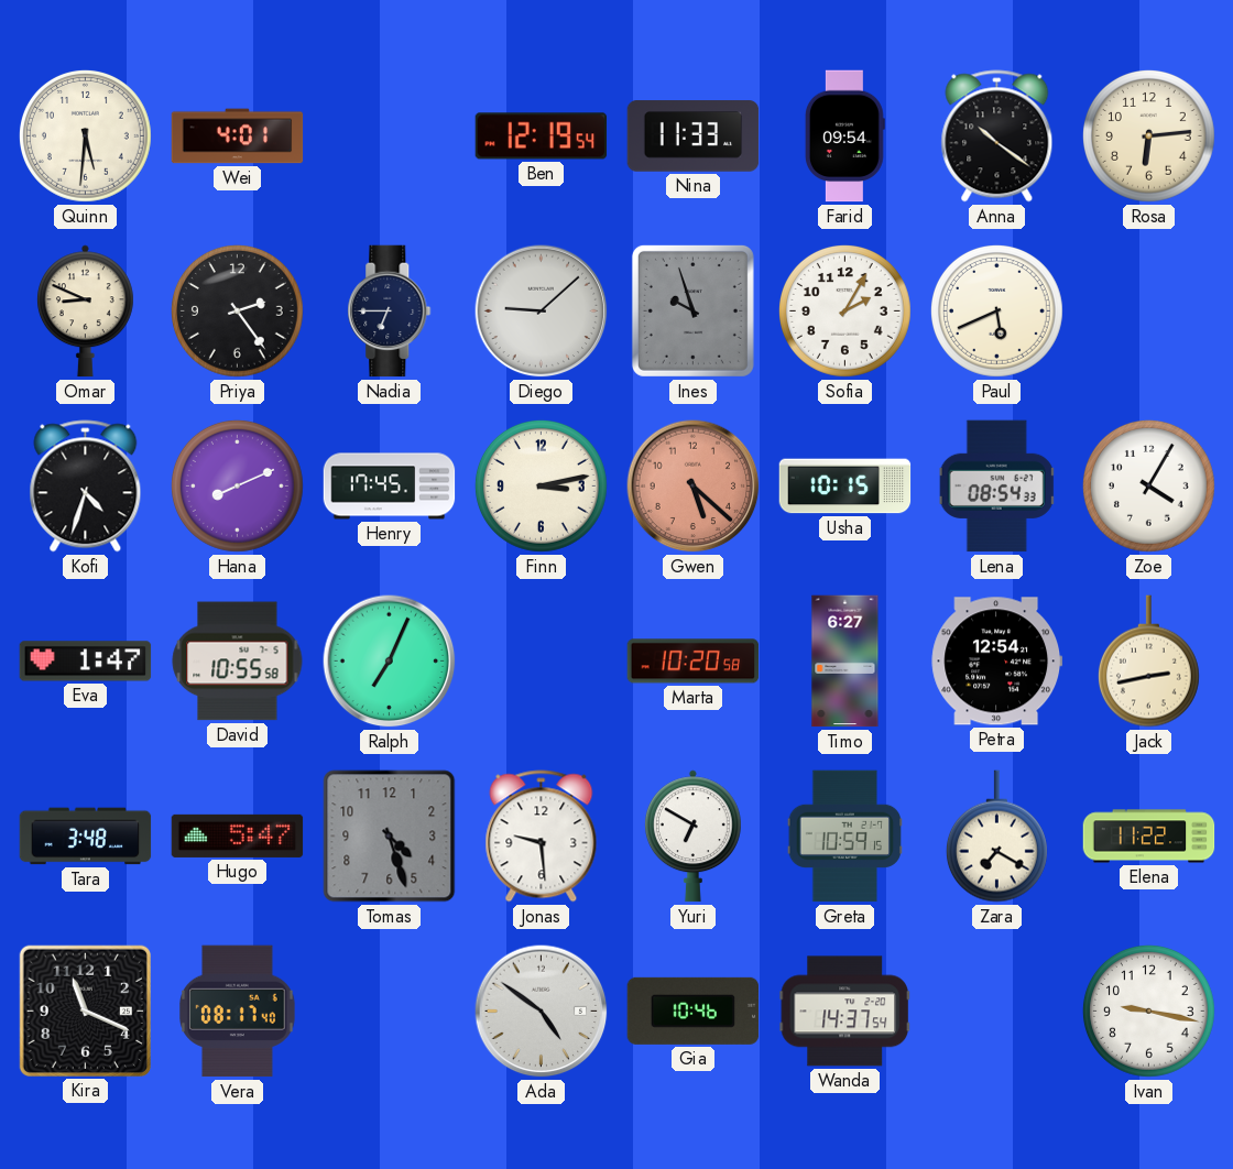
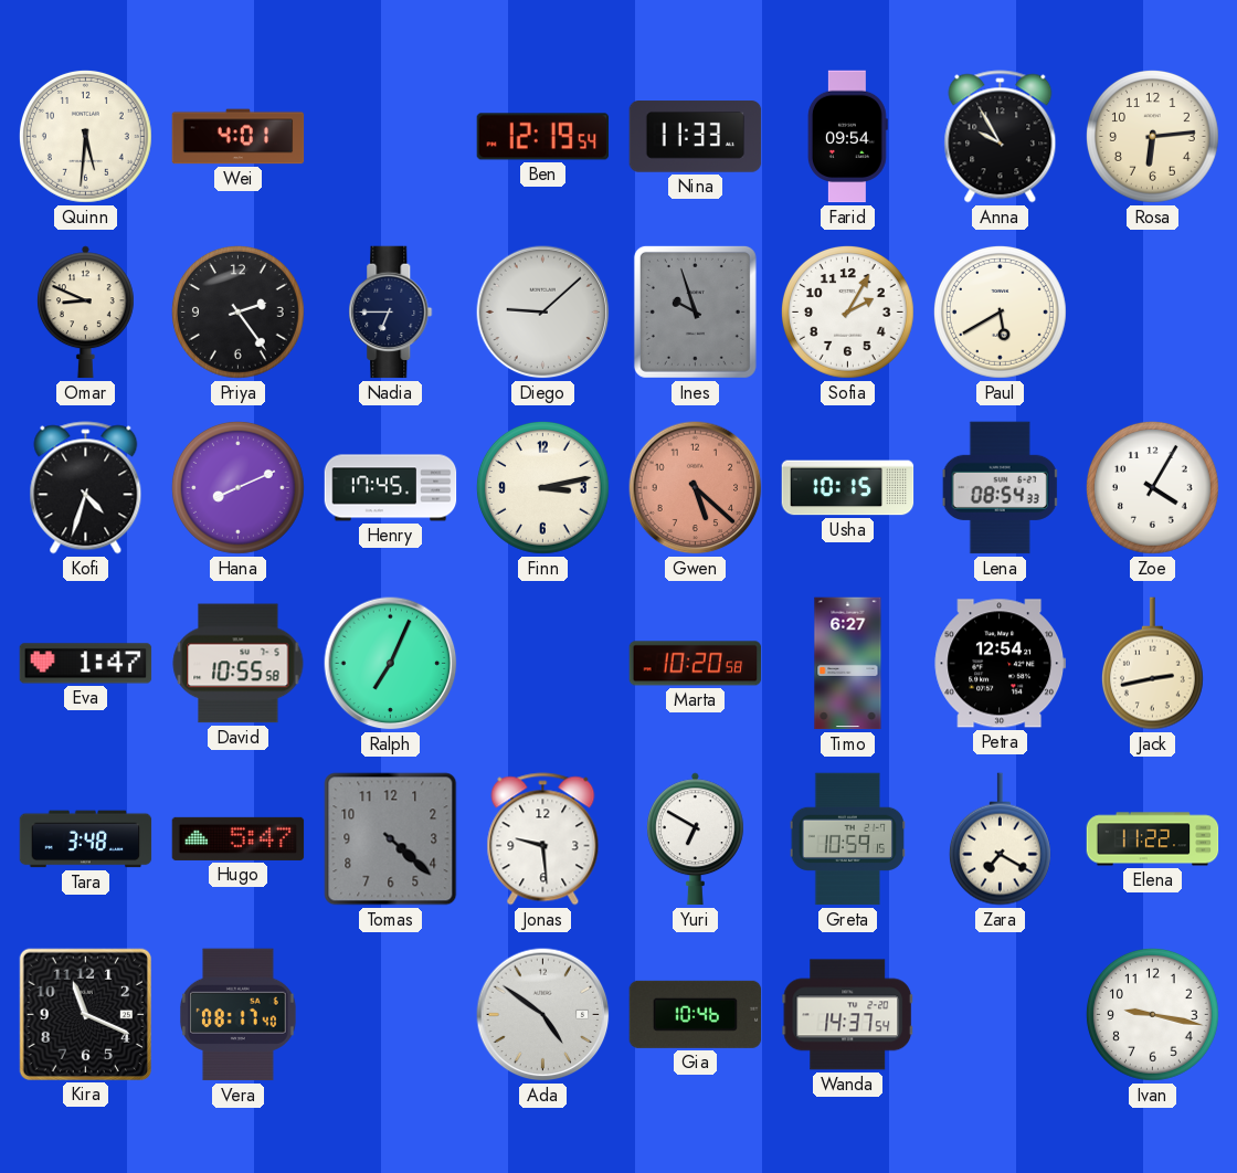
Anna: 10:21 -> 9:55
Paul: 5:41 -> 5:40
Tomas: 4:27 -> 4:22
